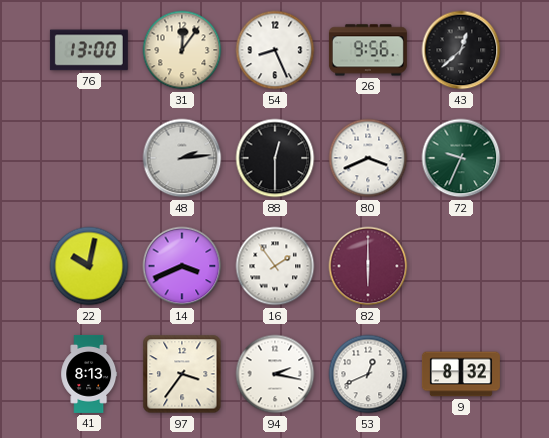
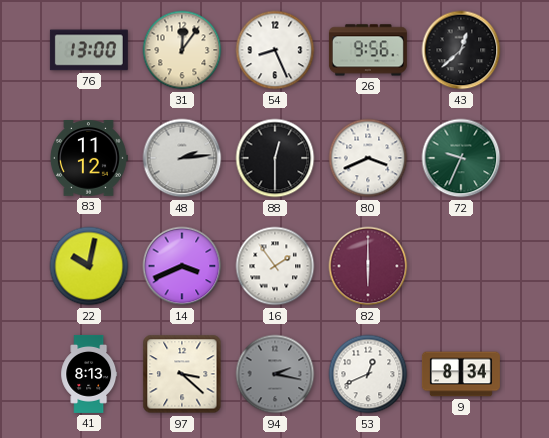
83: none -> 11:12
97: 3:36 -> 3:22
94 dial: white -> grey
9: 8:32 -> 8:34
